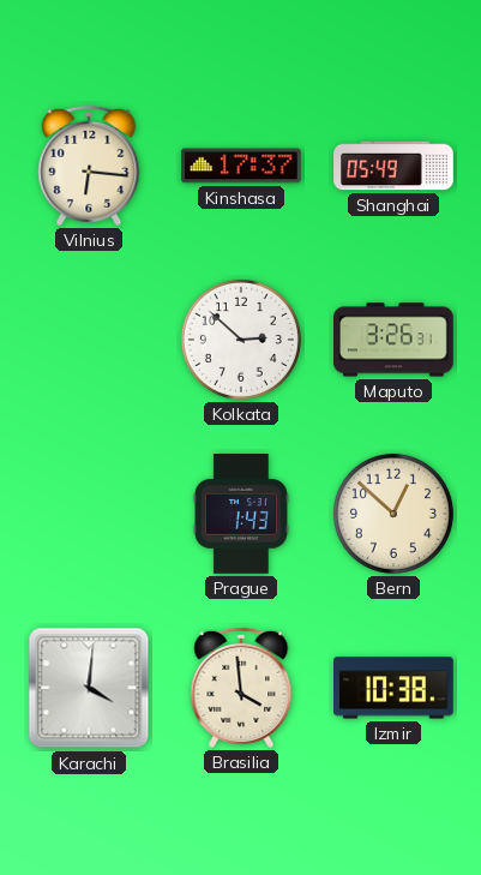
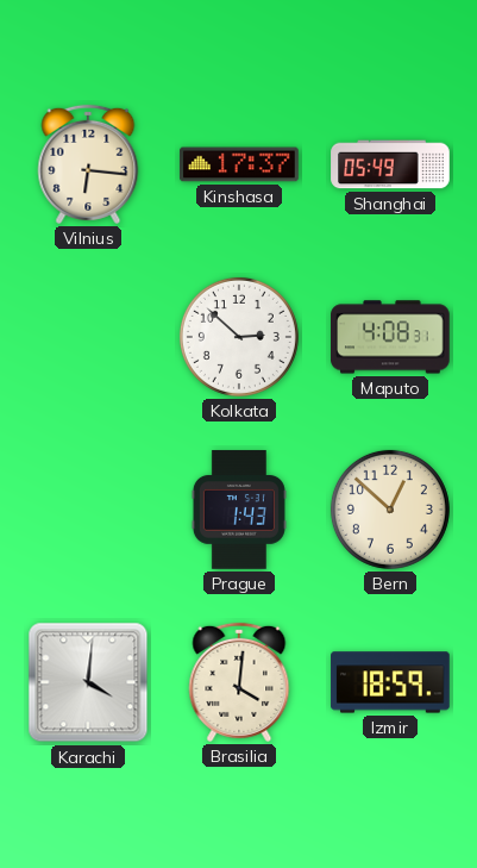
Maputo: 3:26 -> 4:08
Brasilia: 3:59 -> 4:01
Izmir: 10:38 -> 18:59
